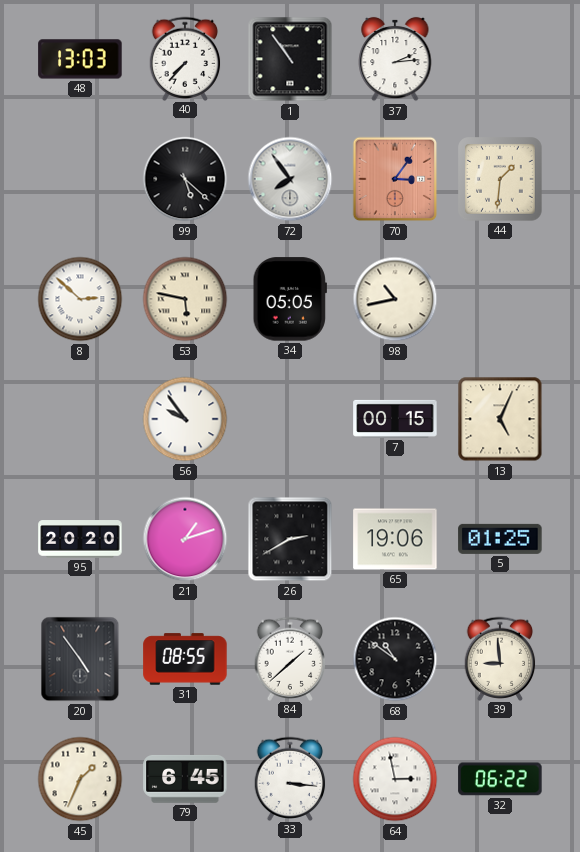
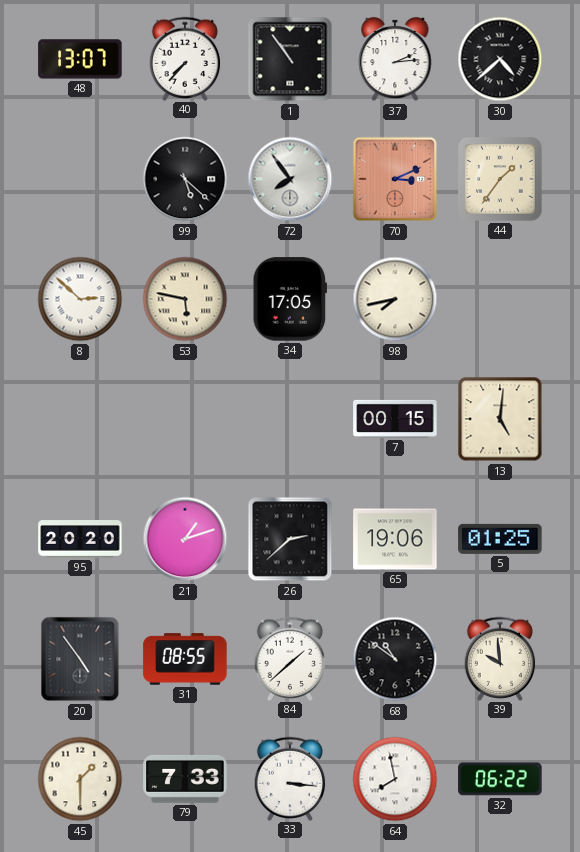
48: 13:03 -> 13:07
30: none -> 4:38
70: 3:06 -> 3:11
44: 1:31 -> 1:36
34: 05:05 -> 17:05
98: 10:43 -> 7:43
56: 9:54 -> none
13: 5:04 -> 5:01
26: 2:40 -> 2:38
39: 8:59 -> 9:59
45: 1:34 -> 1:30
79: 6:45 -> 7:33
64: 2:58 -> 7:58
